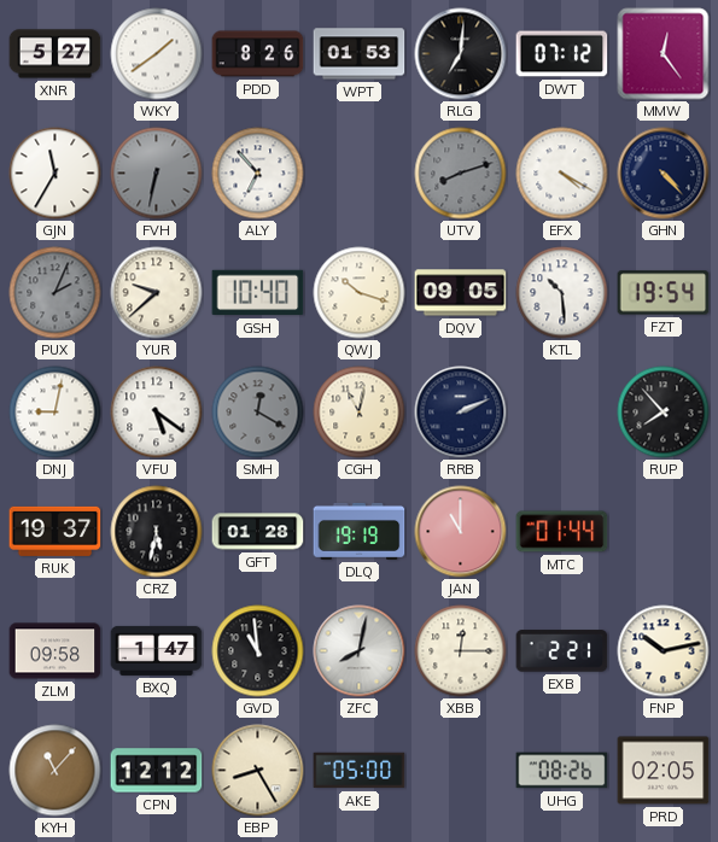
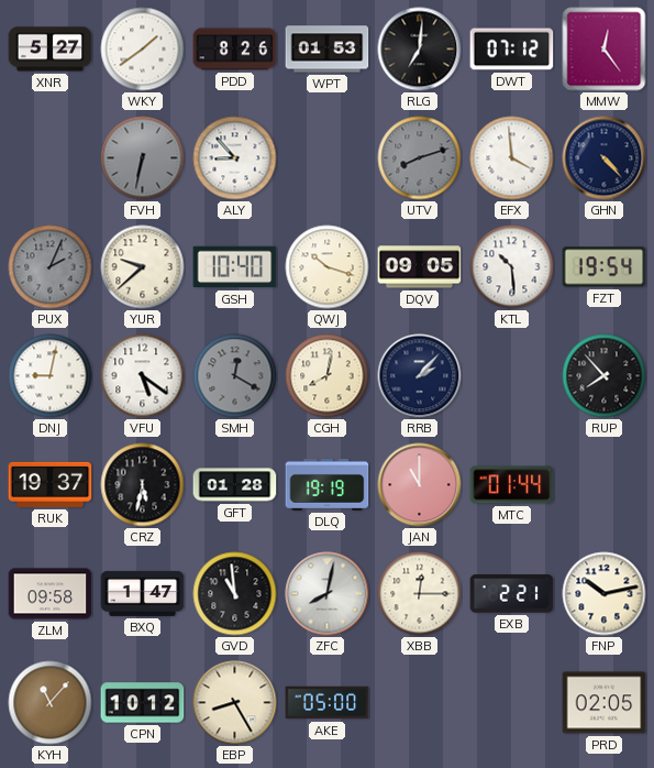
GJN: 11:35 -> none
ALY: 6:53 -> 8:53
EFX: 4:20 -> 3:59
CGH: 11:02 -> 8:02
RRB: 2:11 -> 2:07
CPN: 12:12 -> 10:12
UHG: 08:26 -> none
